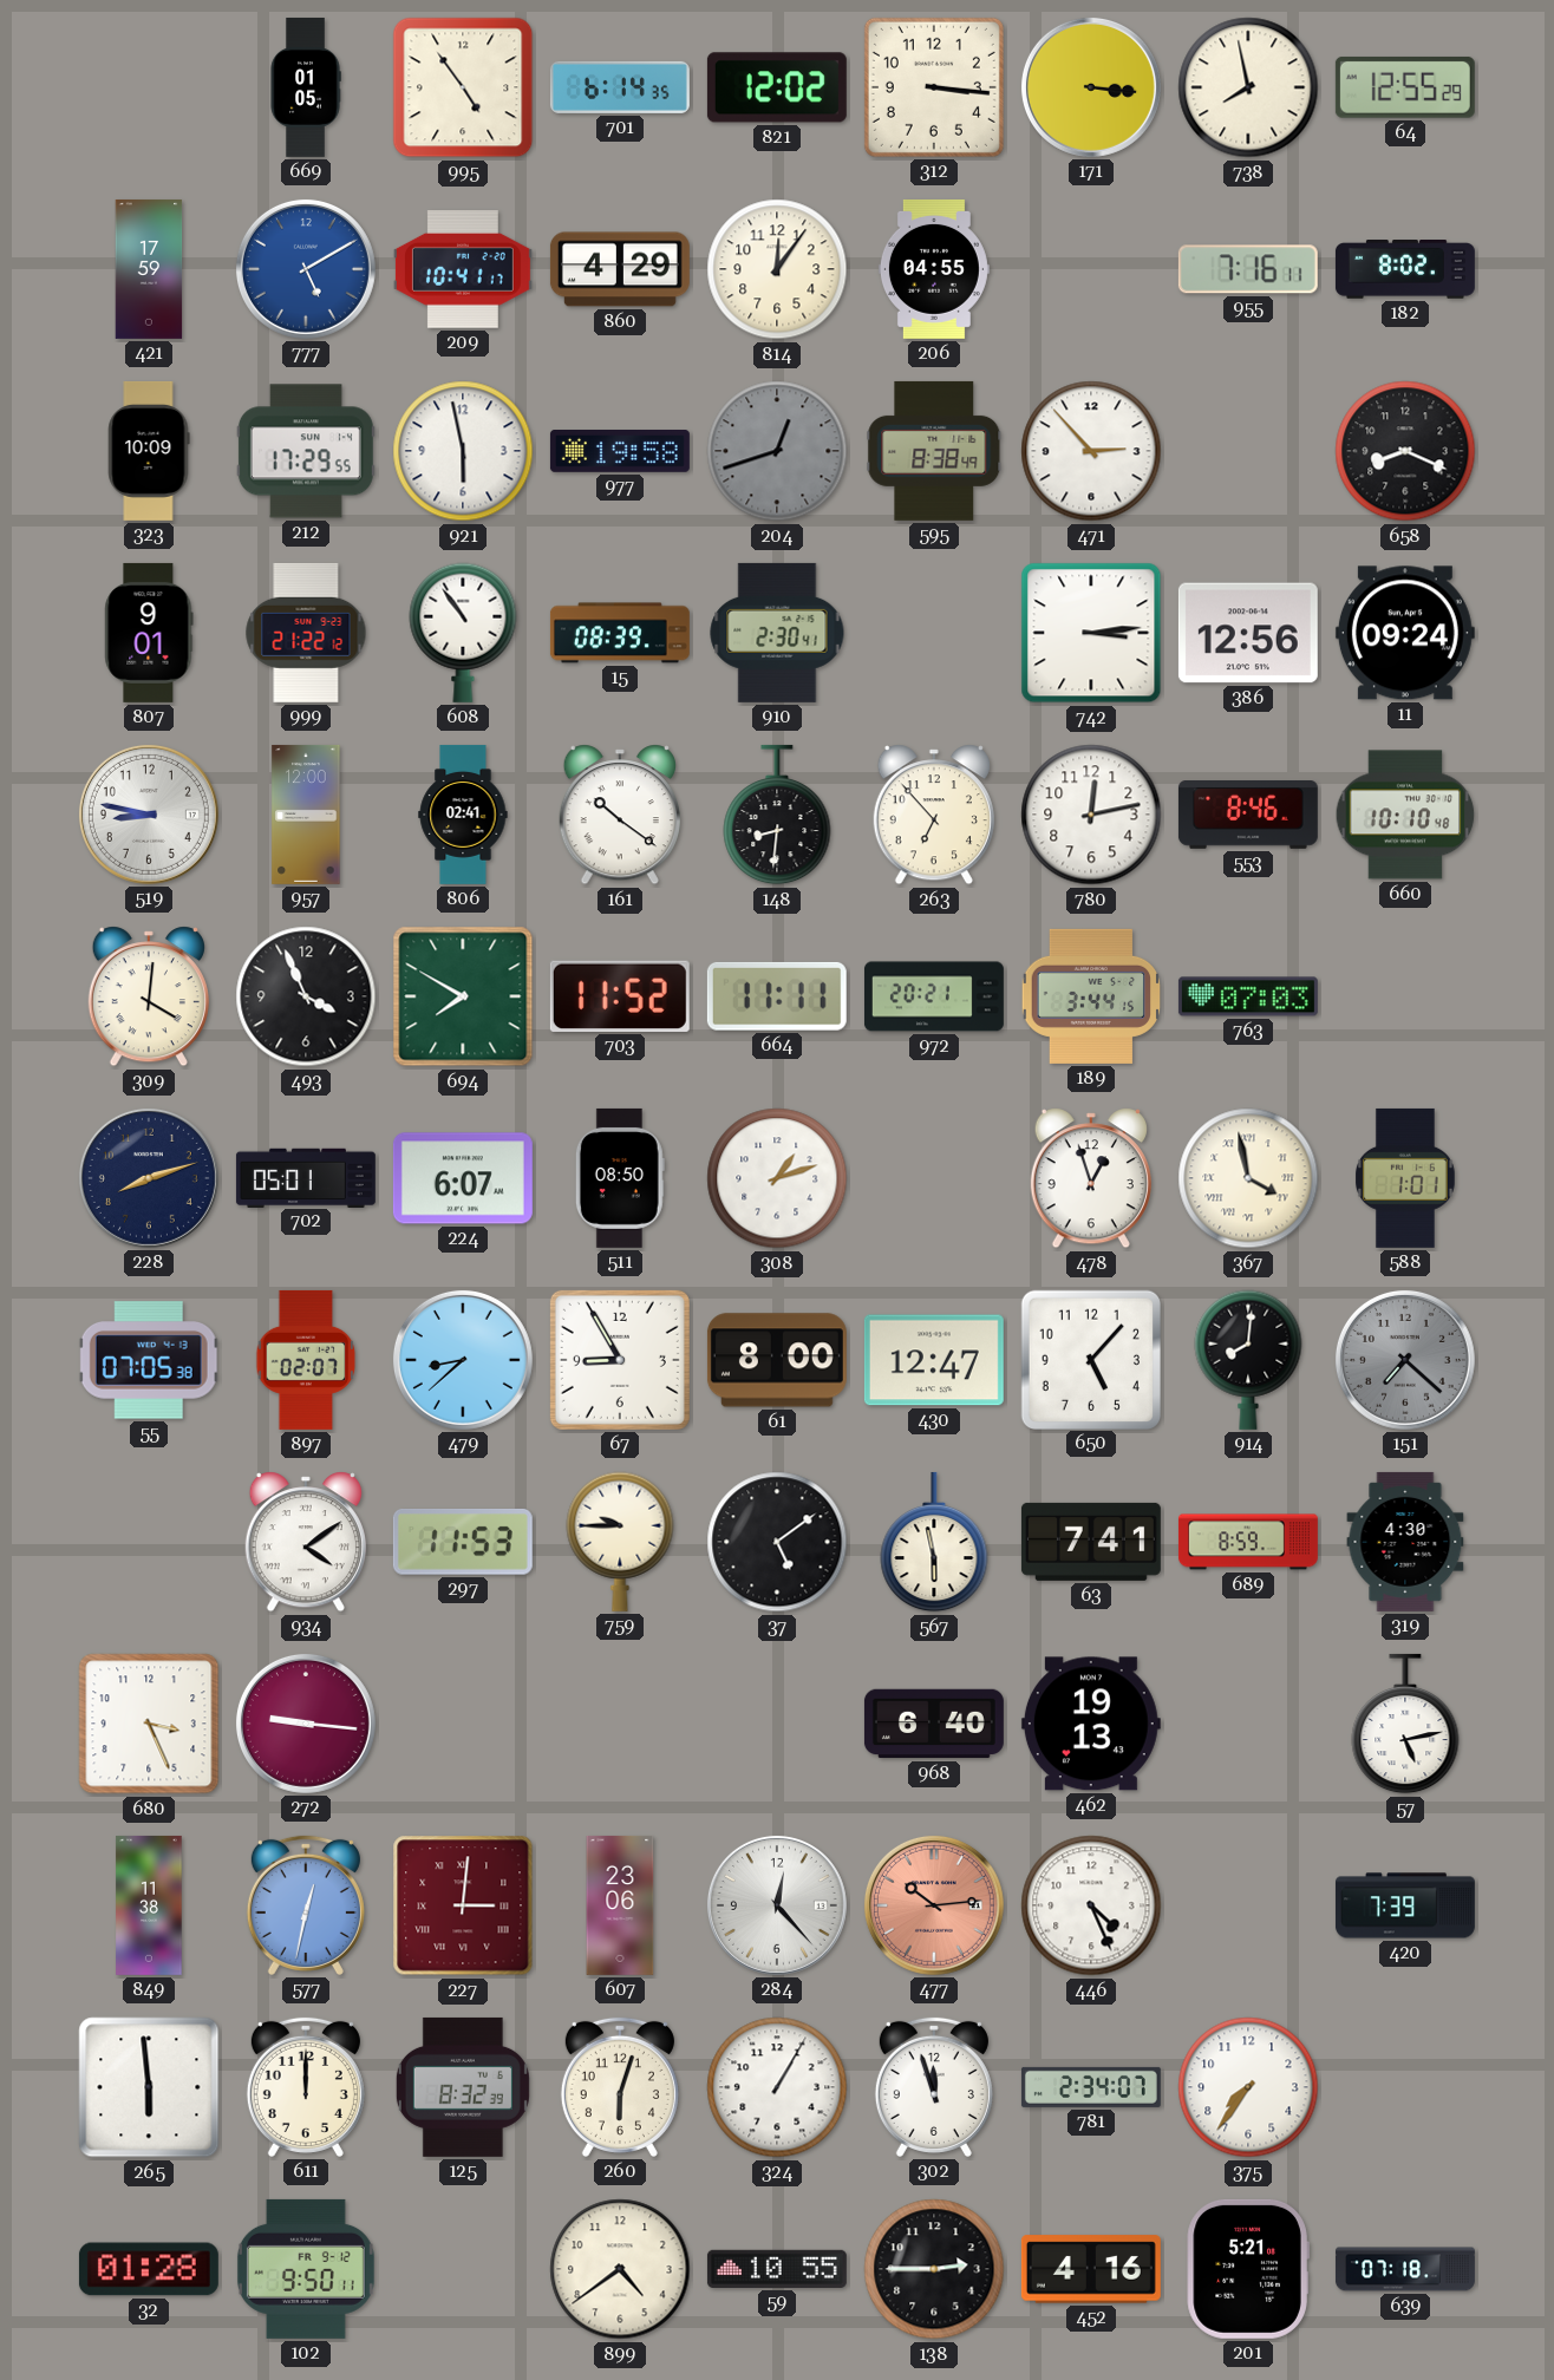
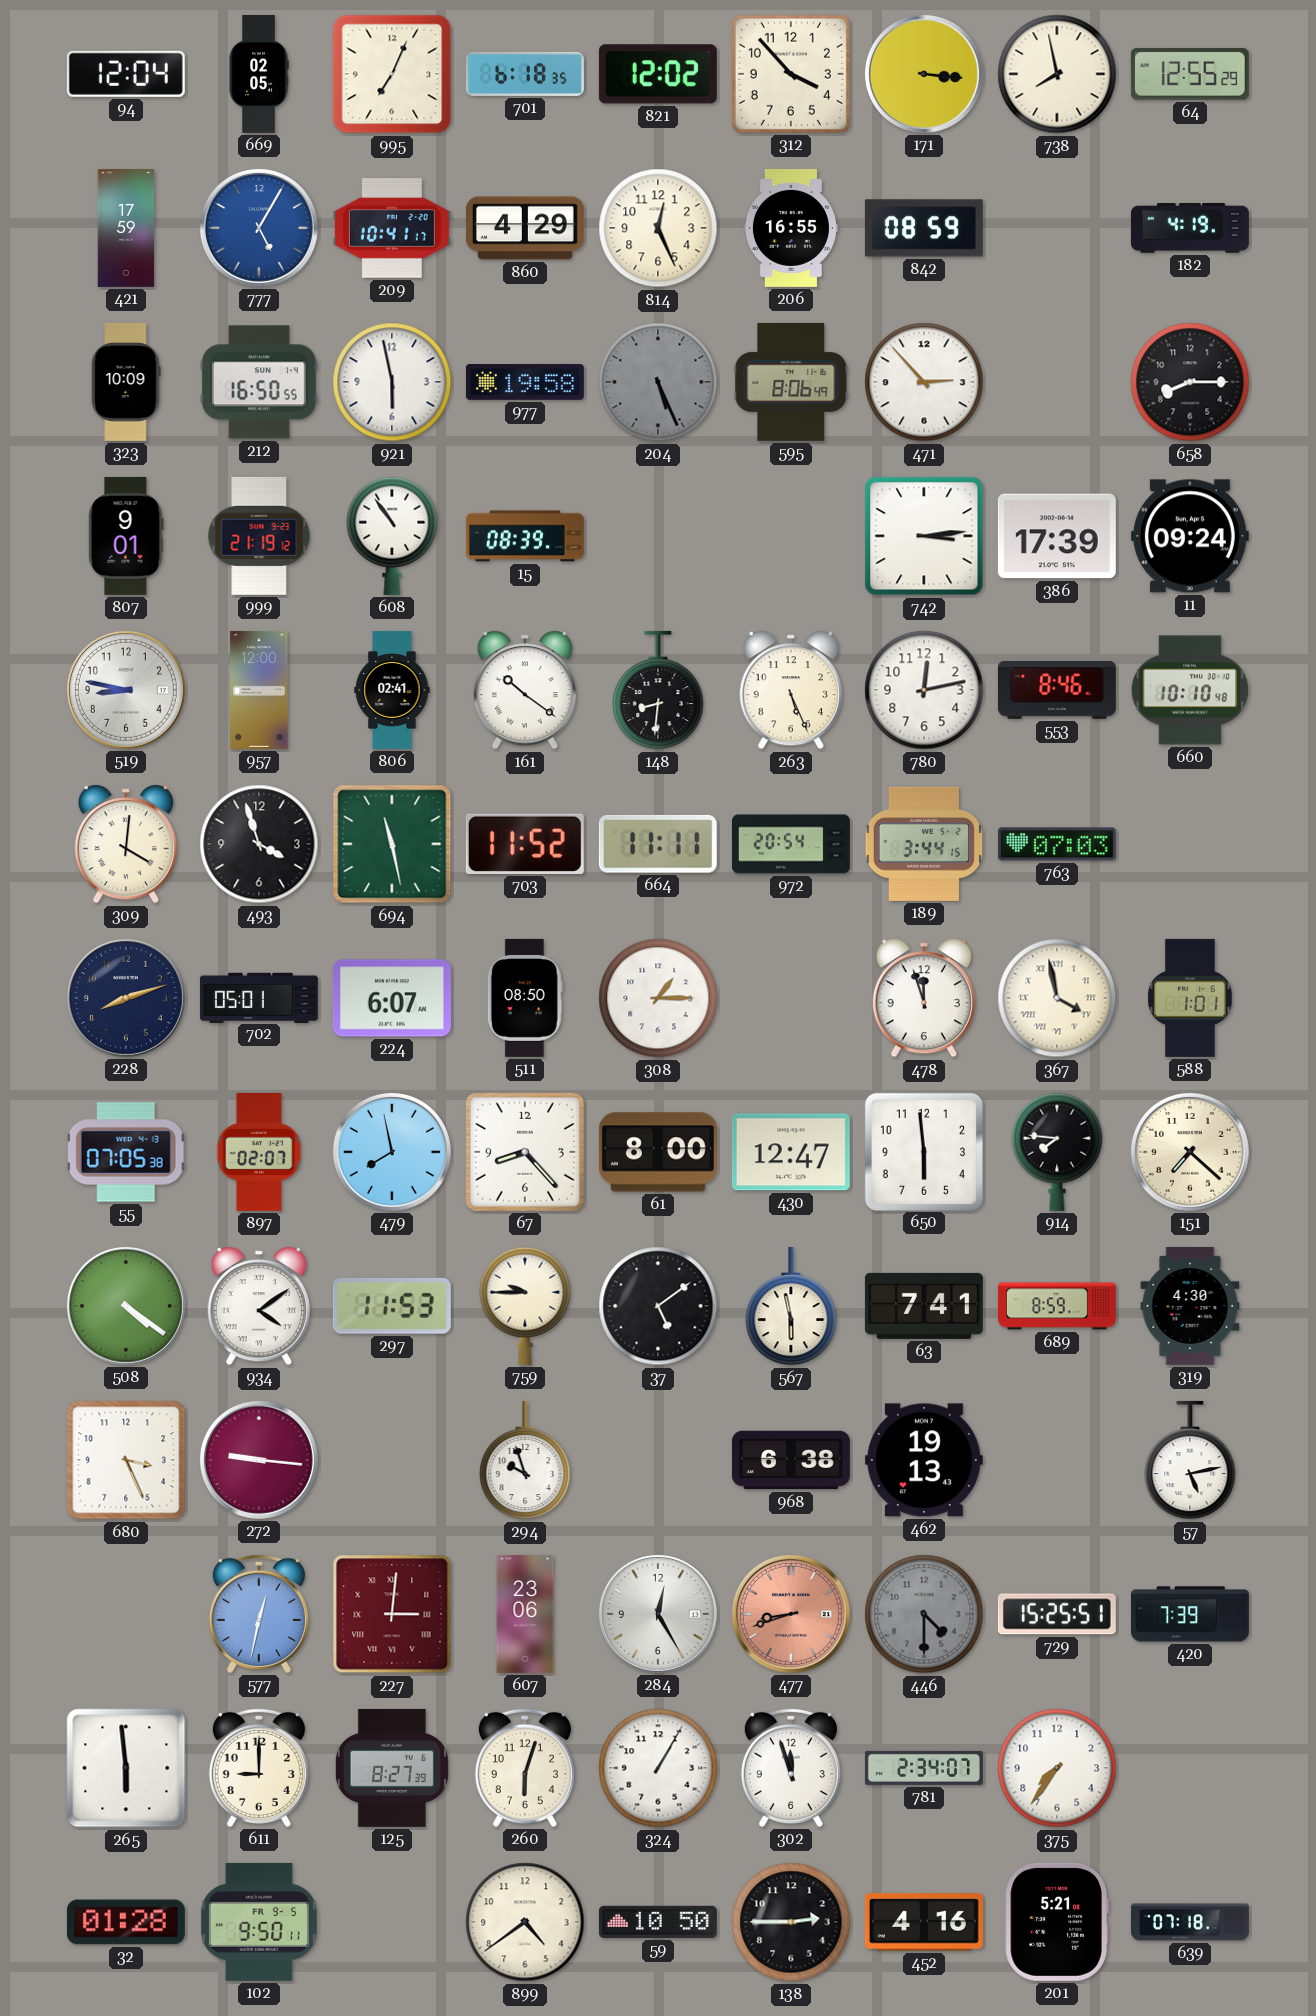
94: none -> 12:04
669: 01:05 -> 02:05
995: 4:54 -> 7:04
701: 6:14 -> 6:18
312: 3:16 -> 3:53
777: 5:10 -> 5:05
814: 12:06 -> 12:26
206: 04:55 -> 16:55
842: none -> 08:59
955: 7:16 -> none
182: 8:02 -> 4:19
212: 17:29 -> 16:50
204: 12:42 -> 5:26
595: 8:38 -> 8:06
658: 8:19 -> 8:15
999: 21:22 -> 21:19
910: 2:30 -> none
386: 12:56 -> 17:39
263: 6:53 -> 5:26
493: 3:56 -> 3:57
694: 7:50 -> 11:28
972: 20:21 -> 20:54
308: 1:12 -> 1:15
478: 12:57 -> 11:57
479: 8:38 -> 7:58
67: 8:55 -> 8:23
650: 5:07 -> 5:59
914: 8:01 -> 7:46
151 dial: grey -> cream
508: none -> 4:21
294: none -> 9:57
968: 6:40 -> 6:38
849: 11:38 -> none
284: 12:23 -> 12:25
477: 10:14 -> 8:42
446: 4:26 -> 4:30
446 dial: white -> grey
729: none -> 15:25
611: 12:00 -> 9:00
125: 8:32 -> 8:27
102 date: FR 9-12 -> FR 9-5
59: 10:55 -> 10:50
